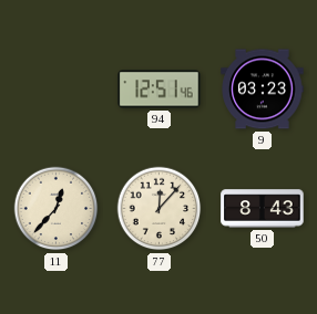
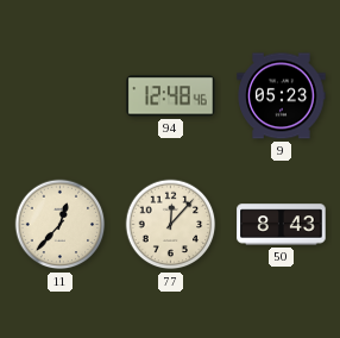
94: 12:51 -> 12:48
9: 03:23 -> 05:23
